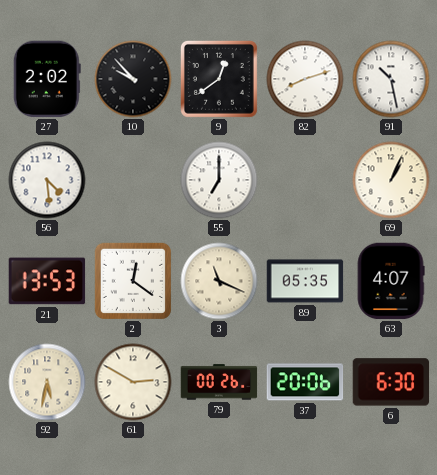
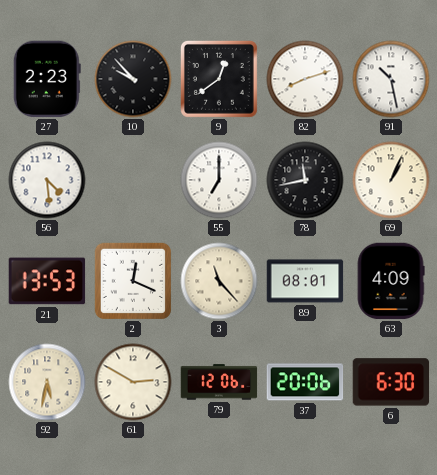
27: 2:02 -> 2:23
78: none -> 11:43
2: 12:21 -> 12:19
3: 11:19 -> 11:23
89: 05:35 -> 08:01
63: 4:07 -> 4:09
79: 00:26 -> 12:06
